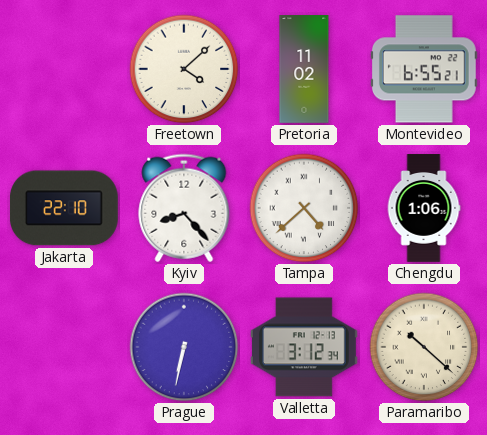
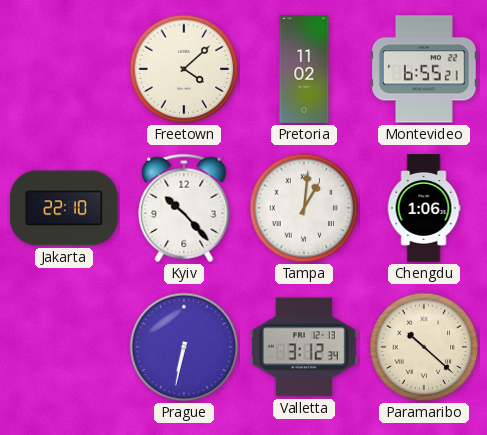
Kyiv: 8:23 -> 10:23
Tampa: 4:38 -> 1:01
